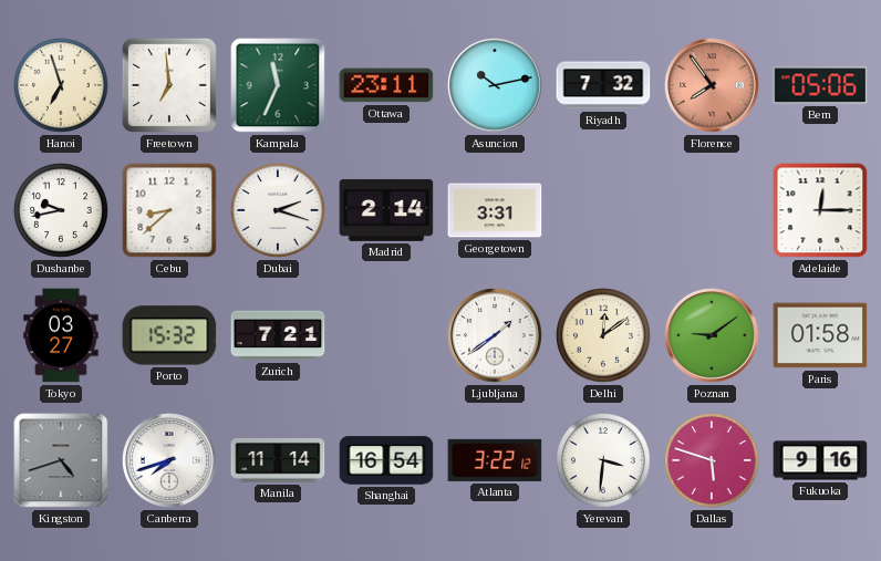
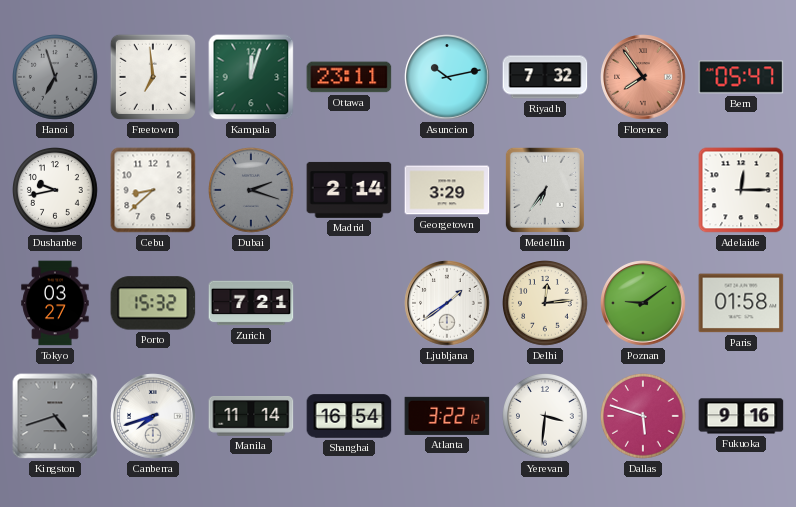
Hanoi dial: cream -> grey
Kampala: 11:34 -> 12:03
Bern: 05:06 -> 05:47
Dubai dial: white -> grey
Georgetown: 3:31 -> 3:29
Medellin: none -> 6:36
Delhi: 12:09 -> 12:14
